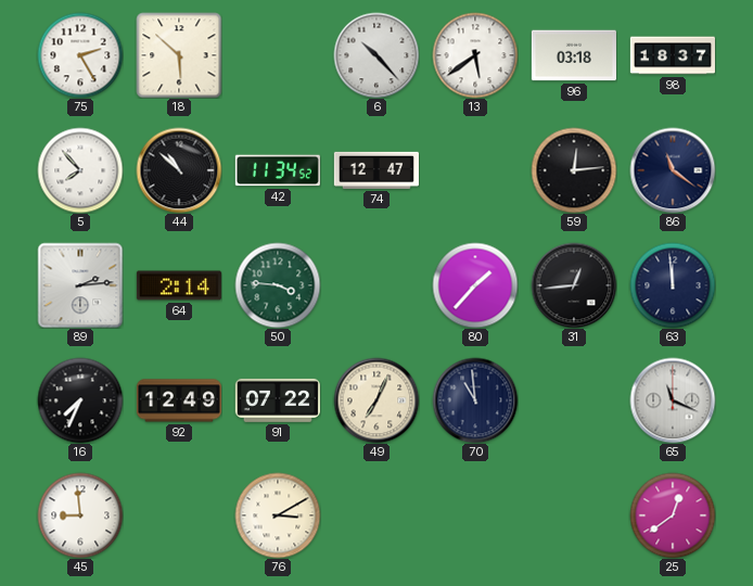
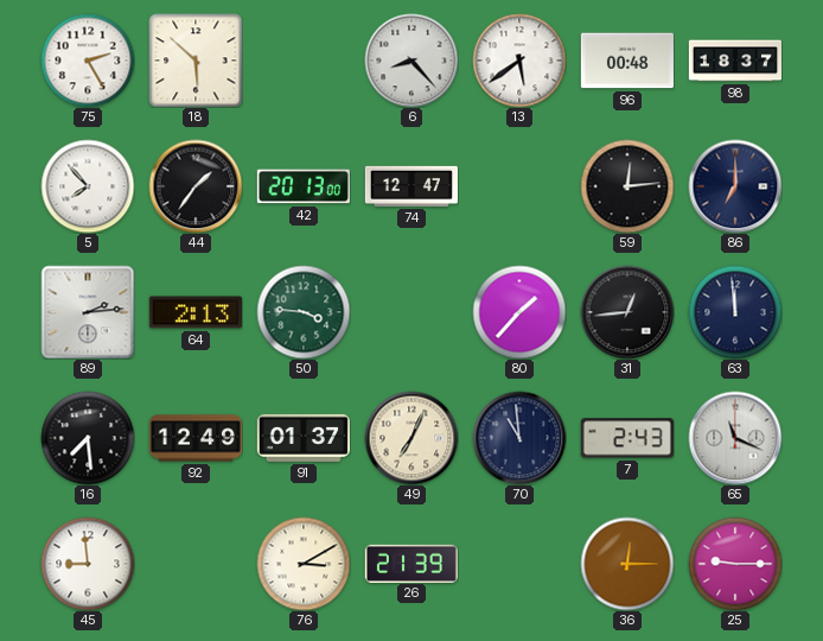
6: 10:23 -> 8:23
96: 03:18 -> 00:48
44: 10:52 -> 1:36
42: 11:34 -> 20:13
86: 11:21 -> 7:00
64: 2:14 -> 2:13
16: 7:34 -> 7:29
91: 07:22 -> 01:37
7: none -> 2:43
26: none -> 21:39
36: none -> 12:15
25: 12:39 -> 9:15
